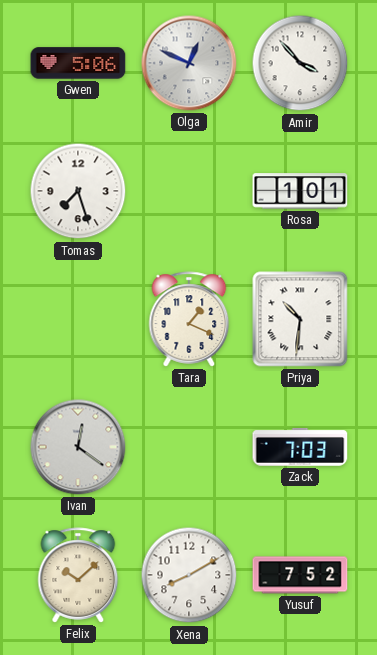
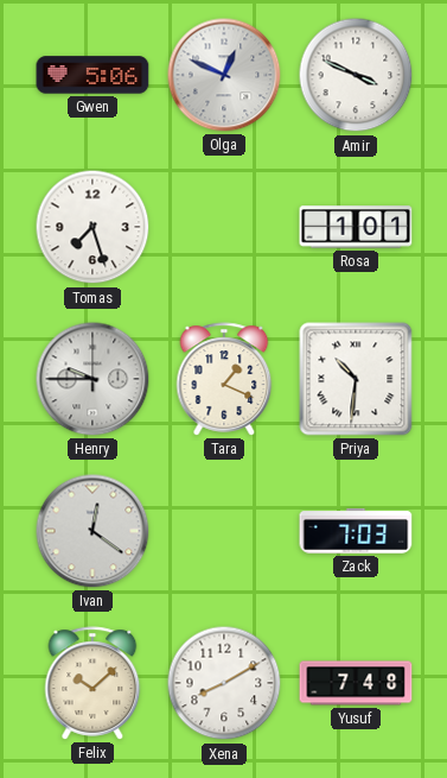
Amir: 3:53 -> 3:49
Henry: none -> 9:45
Yusuf: 7:52 -> 7:48
